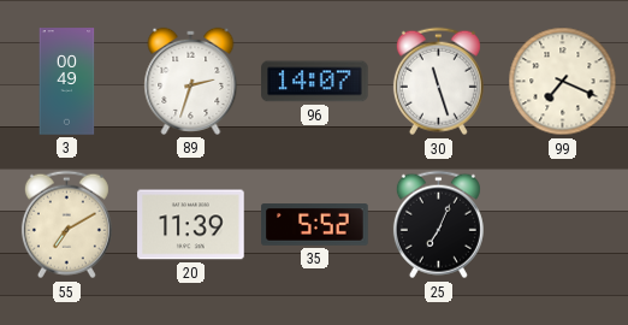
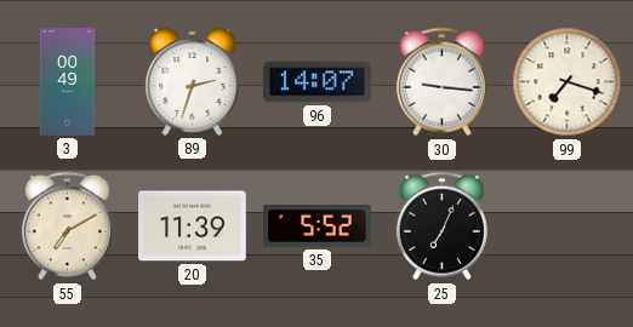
30: 11:27 -> 9:16
99: 7:19 -> 7:18
